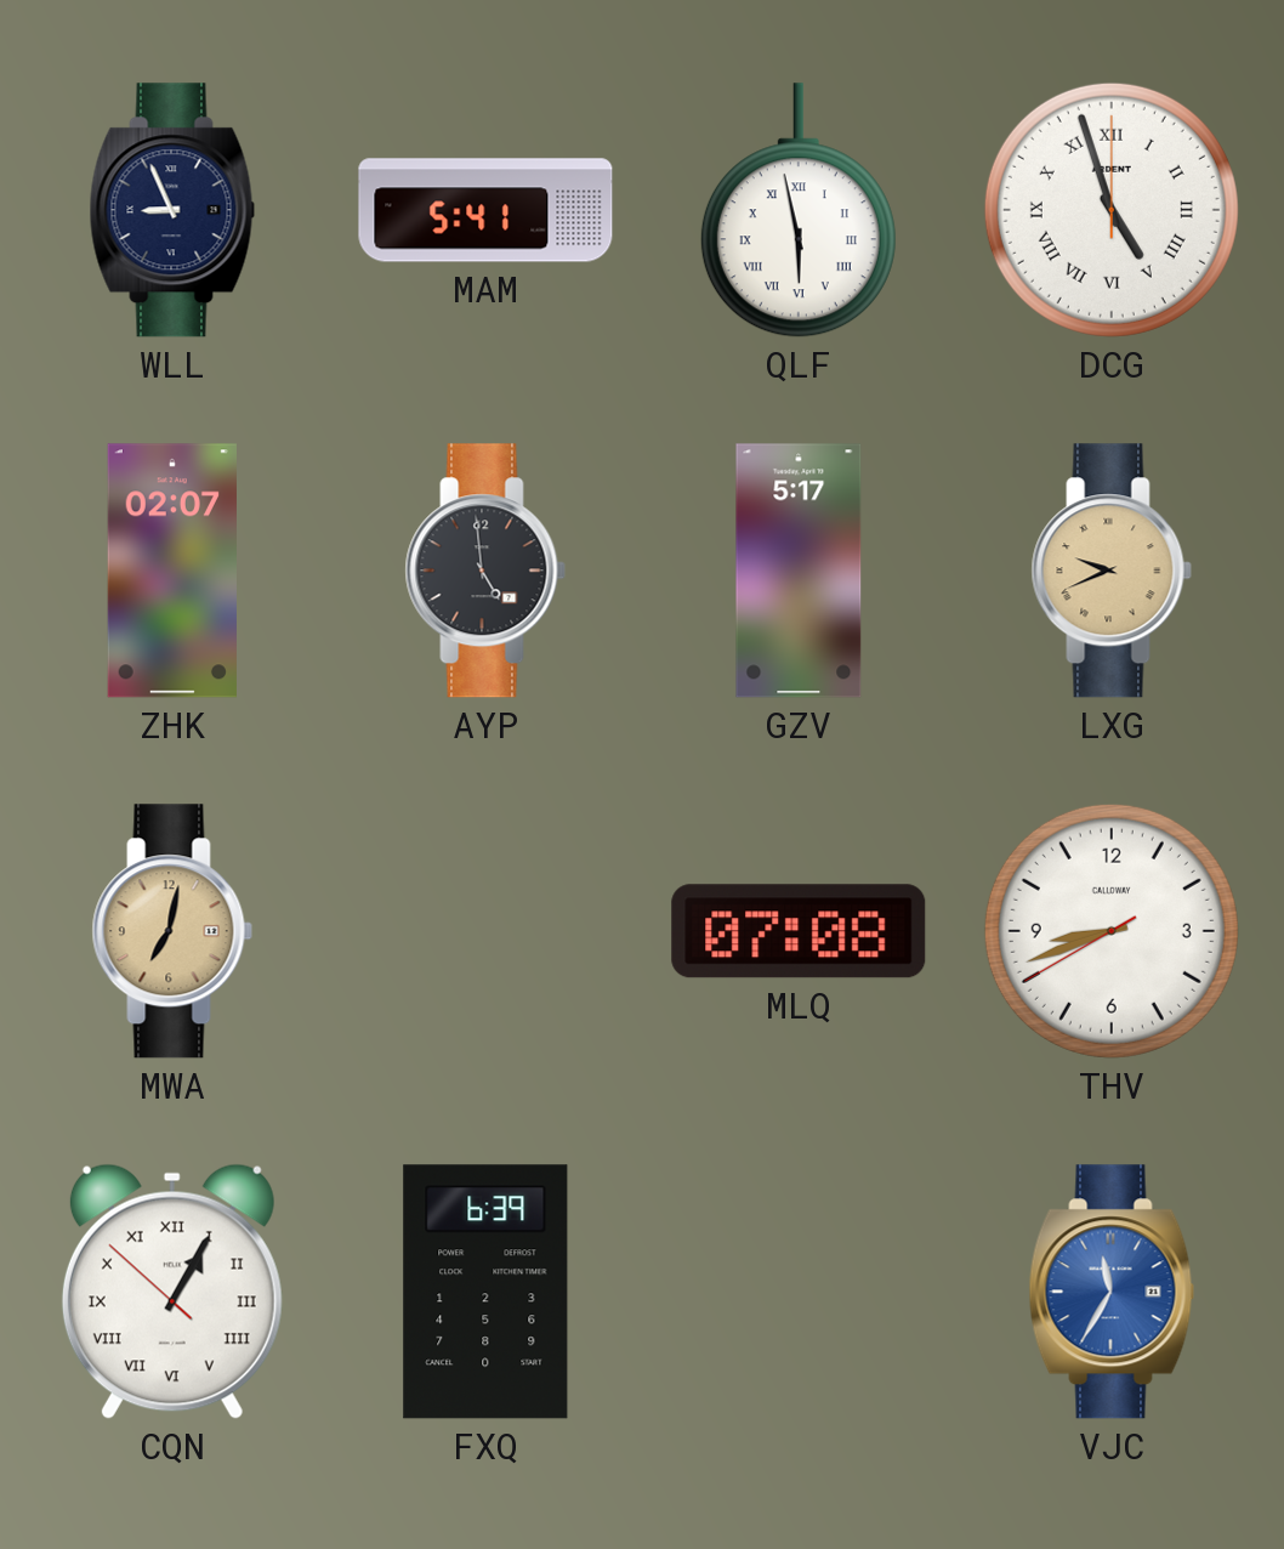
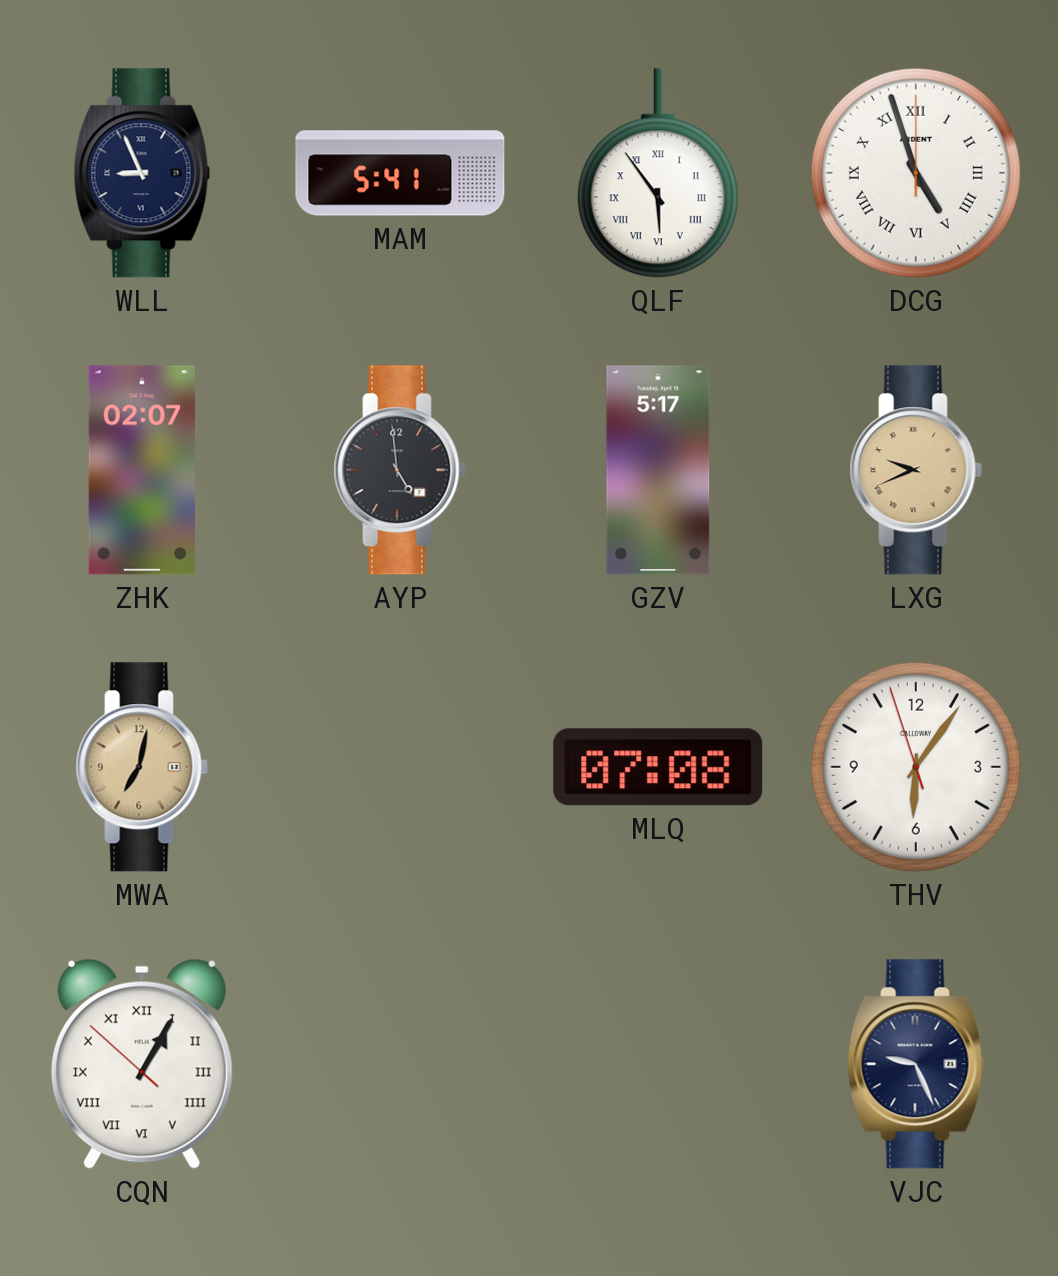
QLF: 5:58 -> 5:54
THV: 8:41 -> 6:05
FXQ: 6:39 -> none
VJC: 11:35 -> 9:26
VJC dial: blue -> navy
